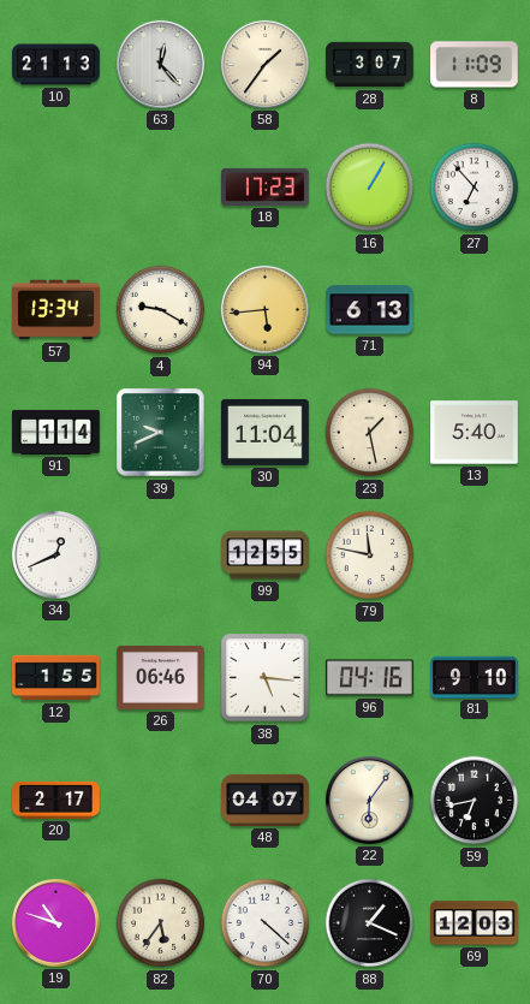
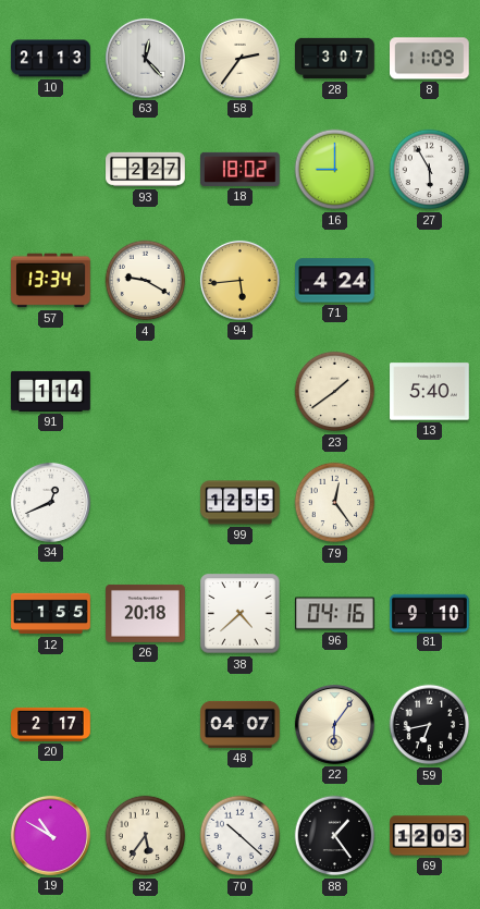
58: 1:36 -> 2:36
93: none -> 2:27
18: 17:23 -> 18:02
16: 1:05 -> 9:00
27: 6:53 -> 5:55
71: 6:13 -> 4:24
39: 9:41 -> none
30: 11:04 -> none
23: 1:28 -> 1:39
79: 11:47 -> 12:24
26: 06:46 -> 20:18
38: 5:16 -> 4:38
19: 10:48 -> 10:50
70: 4:22 -> 10:22
88: 1:19 -> 1:24
